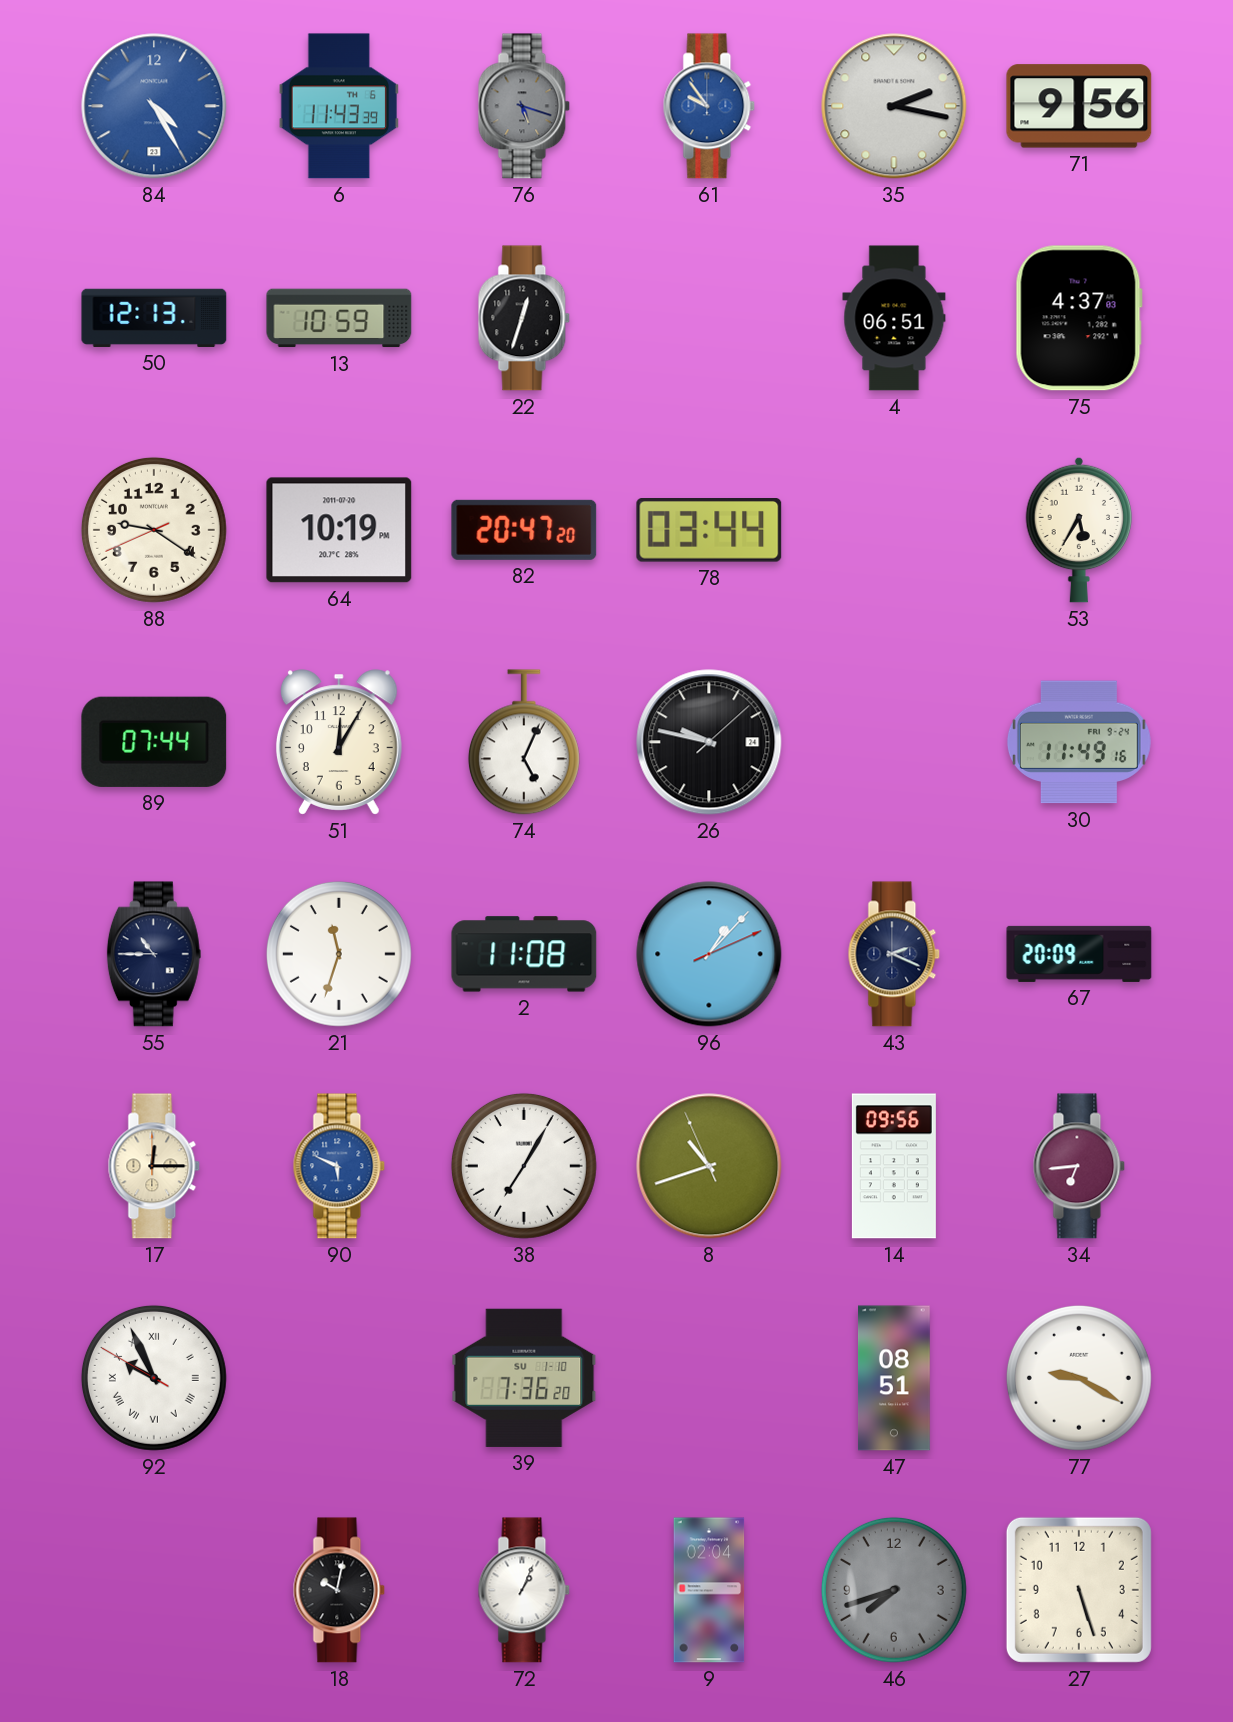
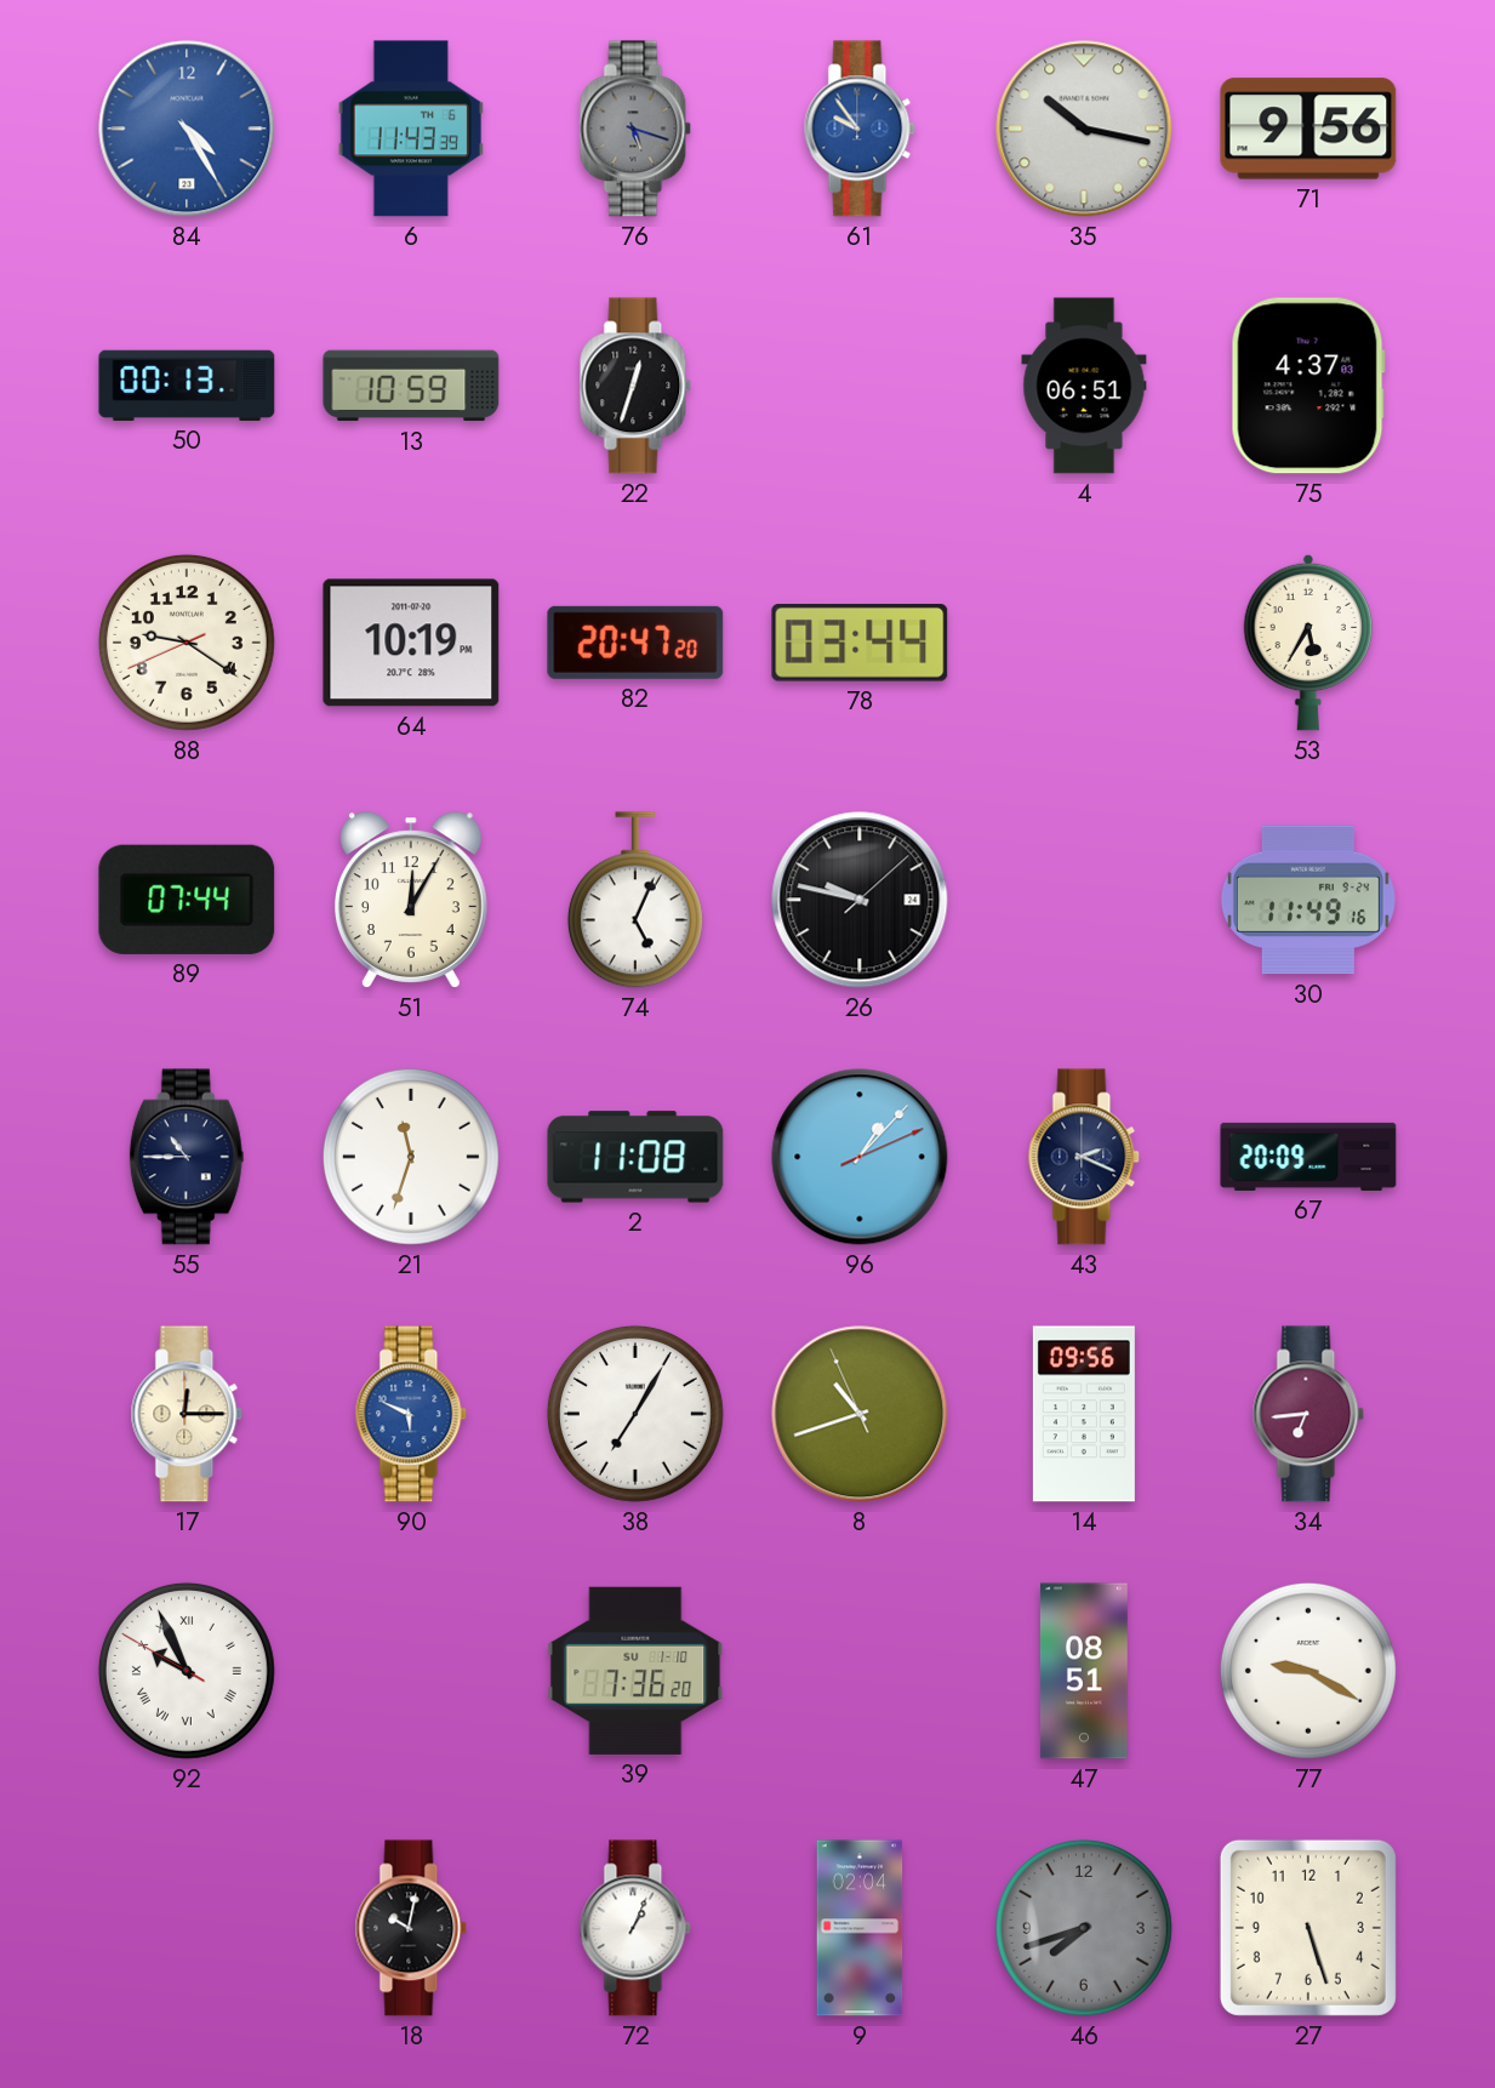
35: 2:17 -> 10:17
50: 12:13 -> 00:13
